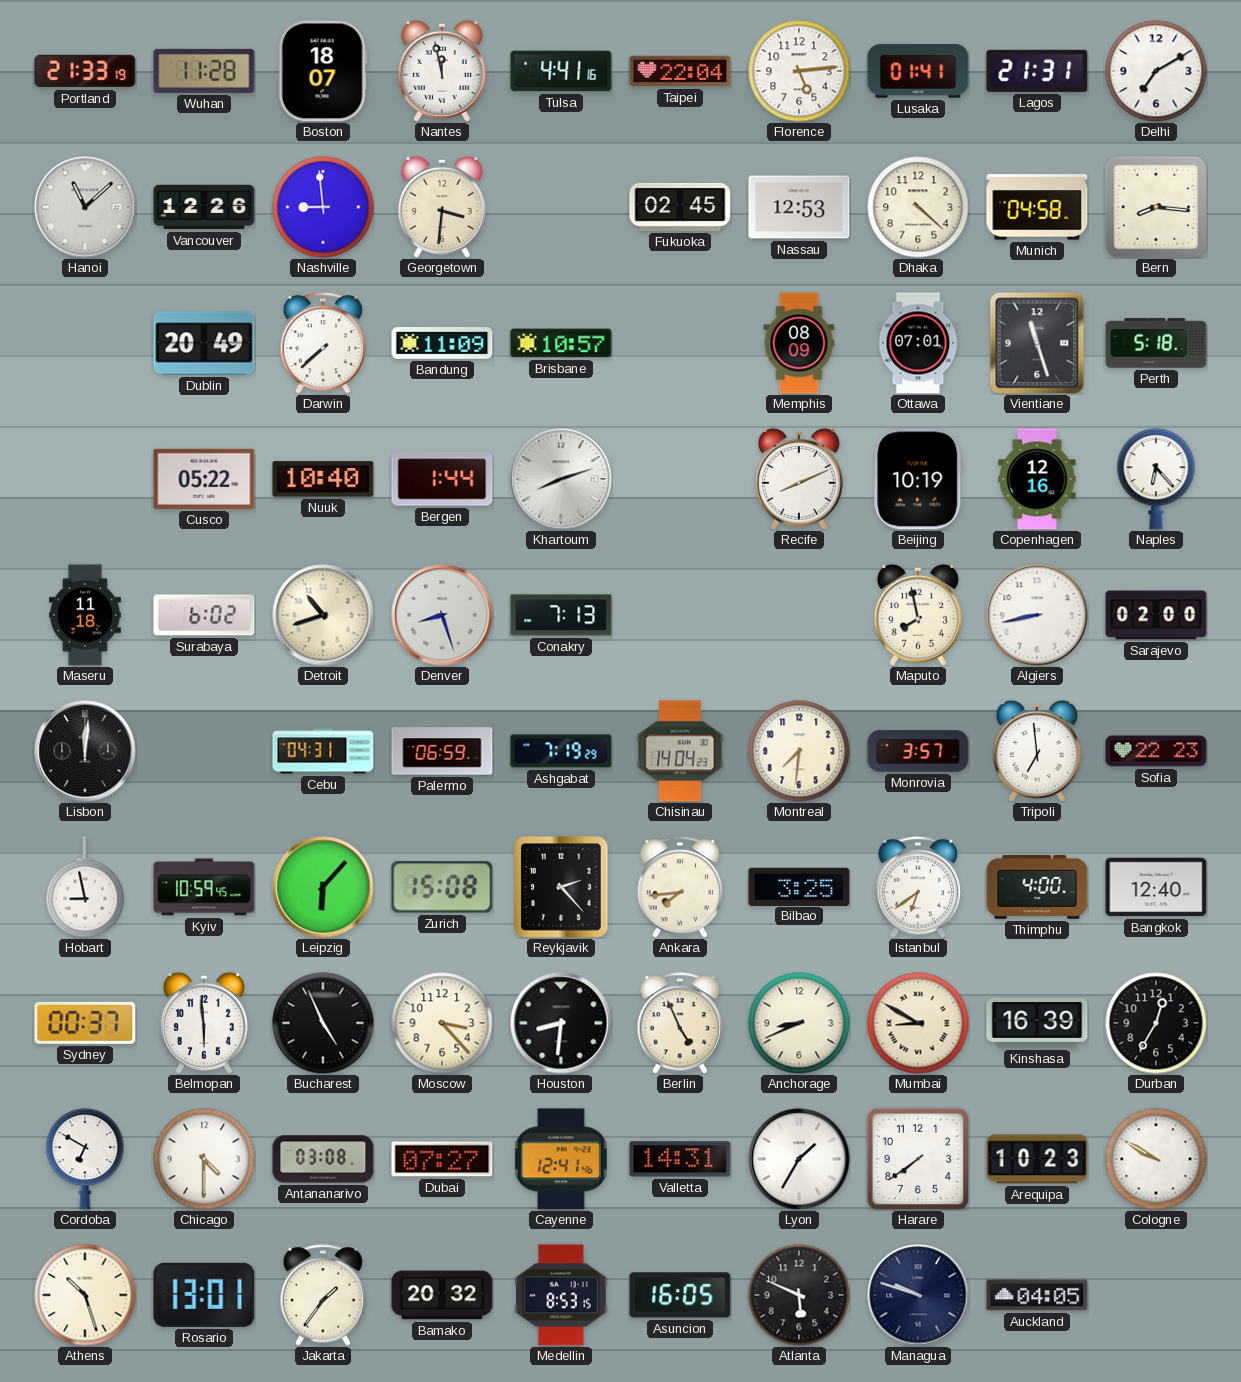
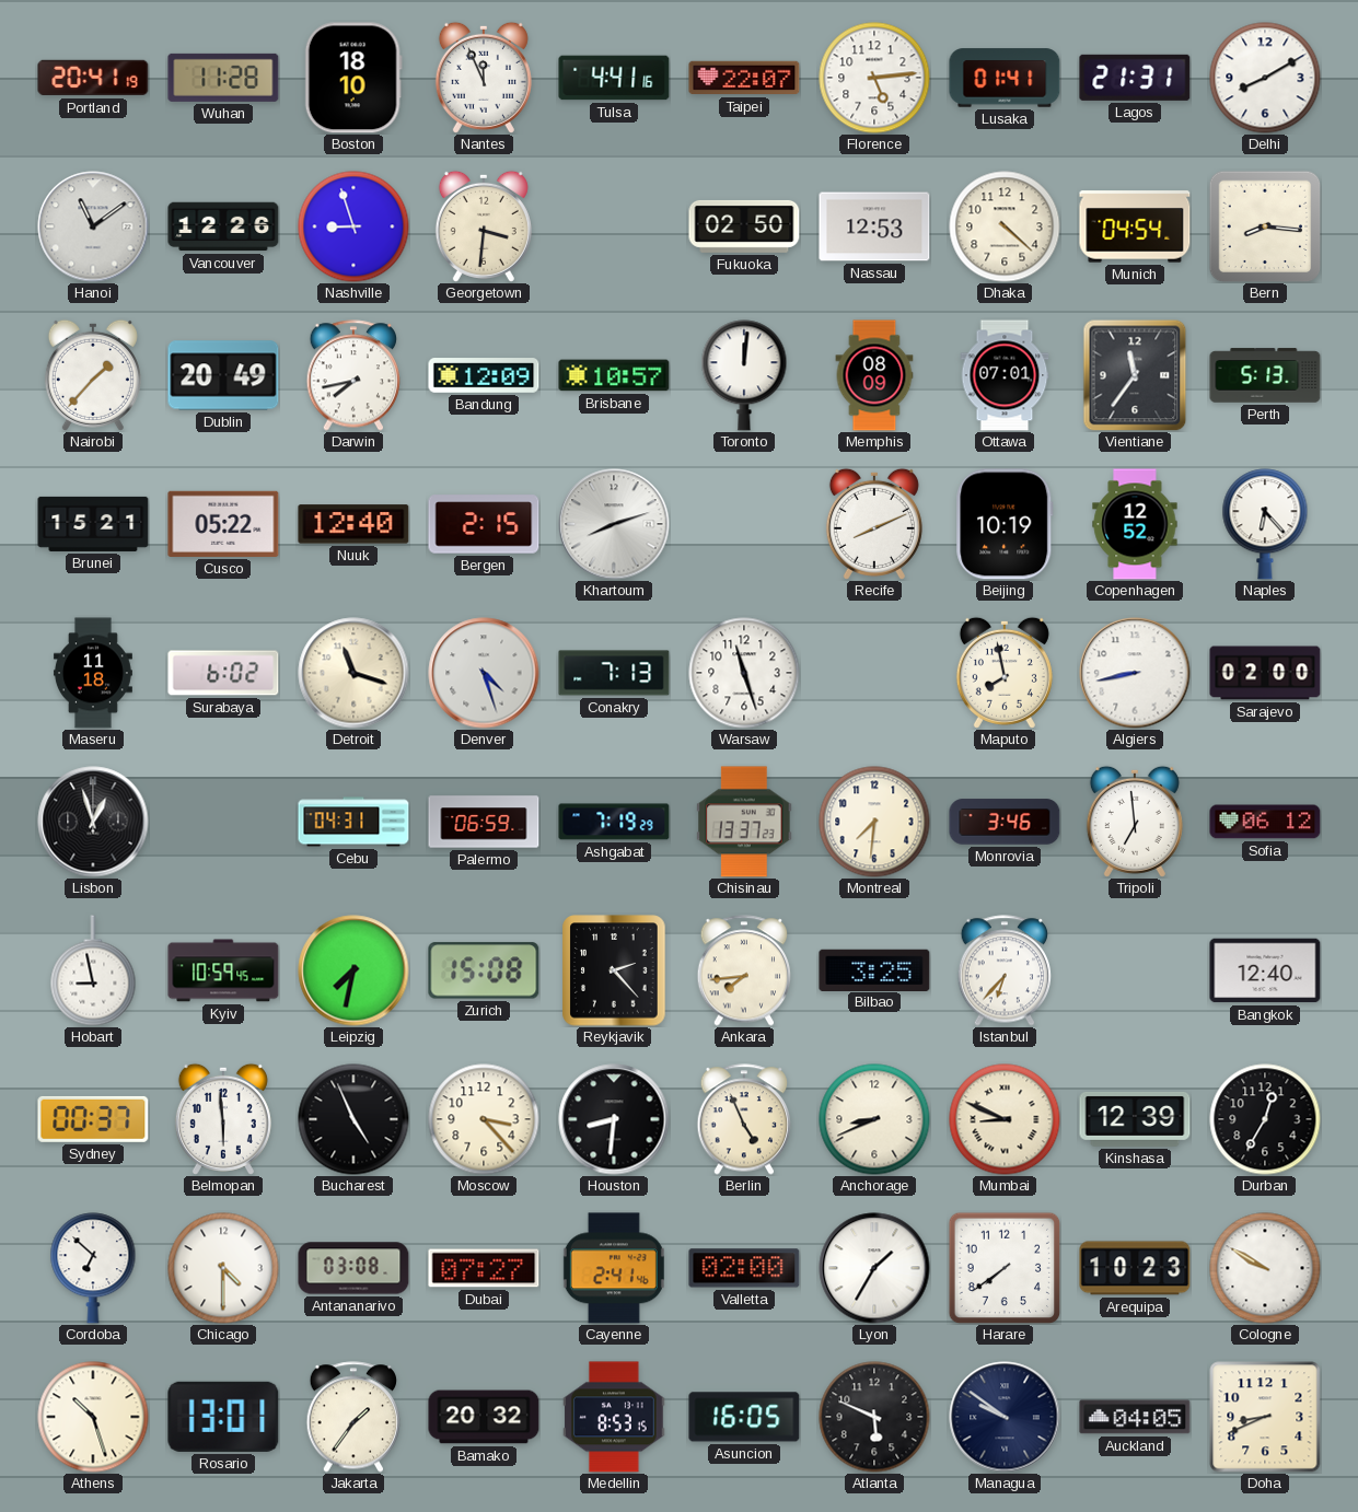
Portland: 21:33 -> 20:41
Boston: 18:07 -> 18:10
Nantes: 11:58 -> 11:56
Taipei: 22:04 -> 22:07
Delhi: 7:10 -> 8:10
Hanoi: 11:08 -> 11:09
Nashville: 8:59 -> 8:57
Fukuoka: 02:45 -> 02:50
Munich: 04:58 -> 04:54
Nairobi: none -> 1:37
Darwin: 7:38 -> 7:43
Bandung: 11:09 -> 12:09
Toronto: none -> 12:01
Vientiane: 11:27 -> 11:36
Perth: 5:18 -> 5:13
Brunei: none -> 15:21
Nuuk: 10:40 -> 12:40
Bergen: 1:44 -> 2:15
Copenhagen: 12:16 -> 12:52
Detroit: 10:42 -> 11:18
Denver: 8:27 -> 4:27
Warsaw: none -> 11:27
Lisbon: 12:01 -> 12:57
Chisinau: 14:04 -> 13:37
Monrovia: 3:57 -> 3:46
Sofia: 22:23 -> 06:12
Leipzig: 6:07 -> 7:32
Istanbul: 6:39 -> 6:37
Thimphu: 4:00 -> none
Mumbai: 8:50 -> 8:49
Kinshasa: 16:39 -> 12:39
Cordoba: 6:50 -> 6:52
Cayenne: 12:41 -> 2:41
Valletta: 14:31 -> 02:00
Managua: 9:48 -> 9:51
Doha: none -> 8:41
